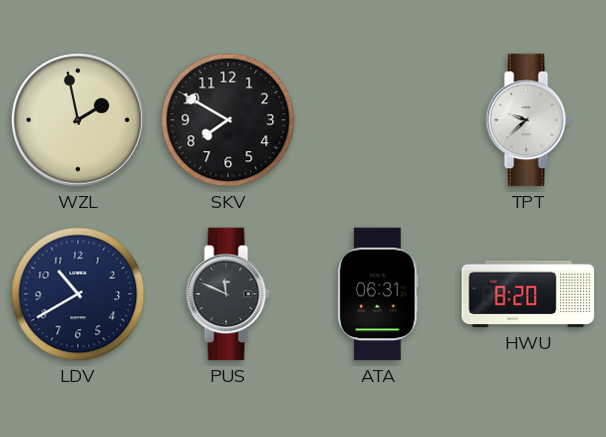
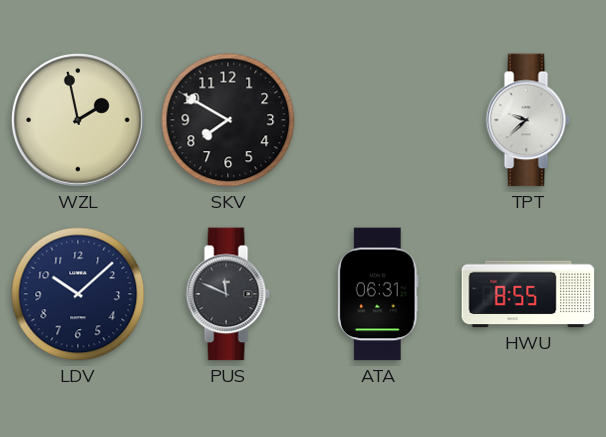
LDV: 10:40 -> 10:08
HWU: 8:20 -> 8:55
